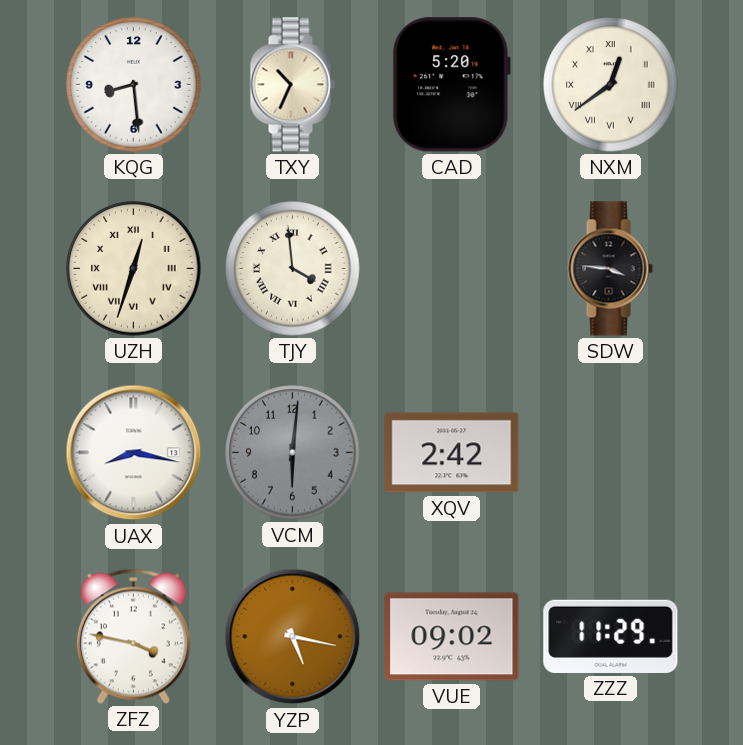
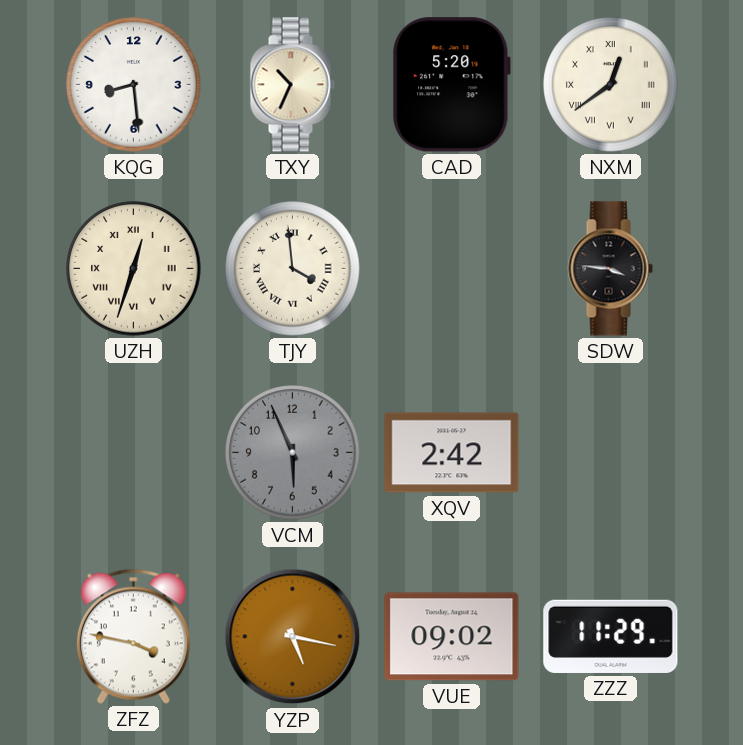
UAX: 8:17 -> none
VCM: 6:01 -> 5:56
